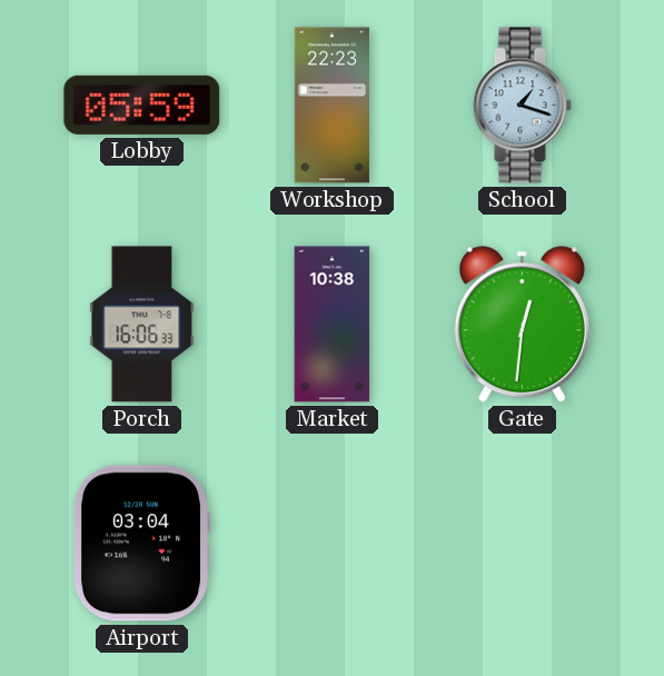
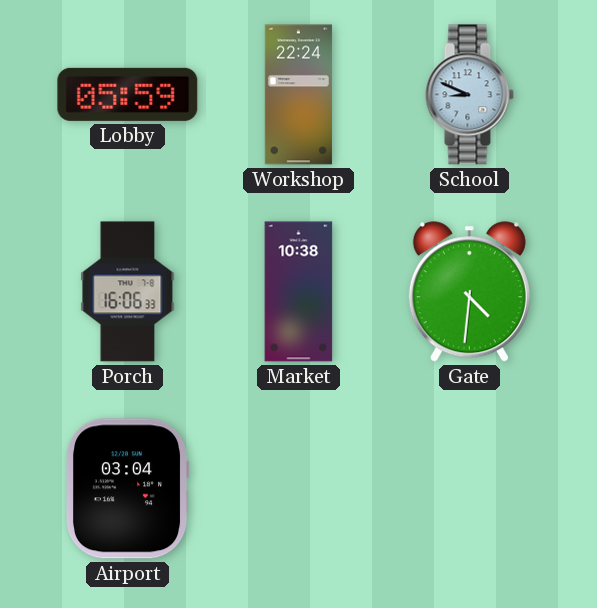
Workshop: 22:23 -> 22:24
School: 1:18 -> 8:49
Gate: 12:31 -> 4:31
